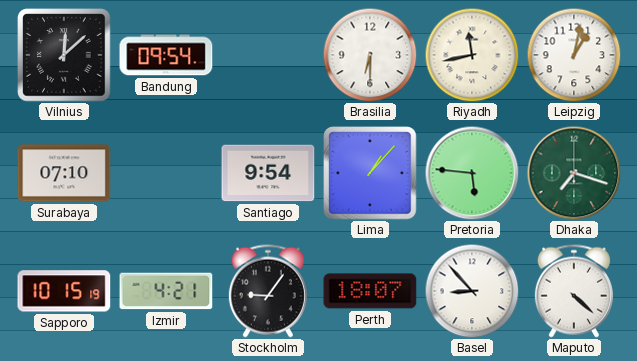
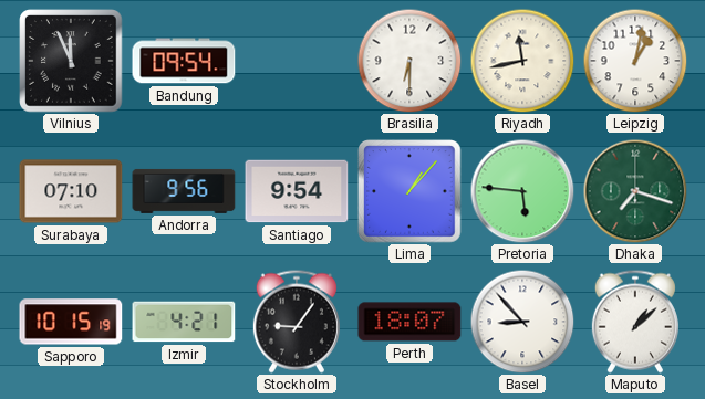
Vilnius: 12:08 -> 11:56
Andorra: none -> 9:56
Maputo: 4:22 -> 1:08
